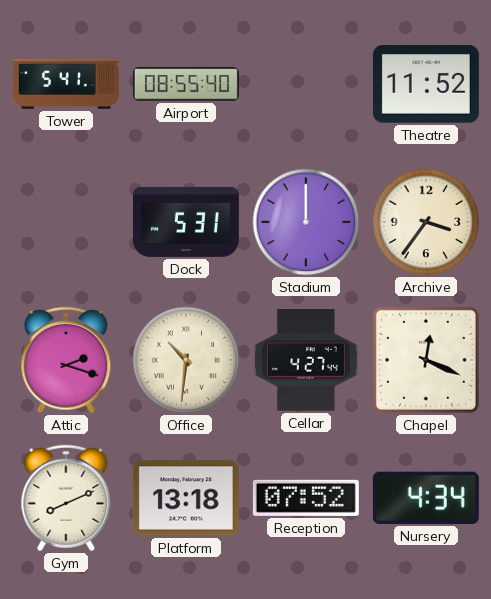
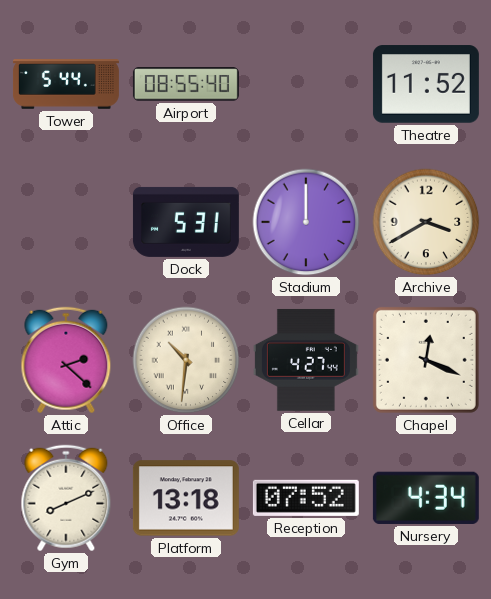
Tower: 5:41 -> 5:44
Archive: 3:36 -> 3:40
Attic: 2:18 -> 2:22
